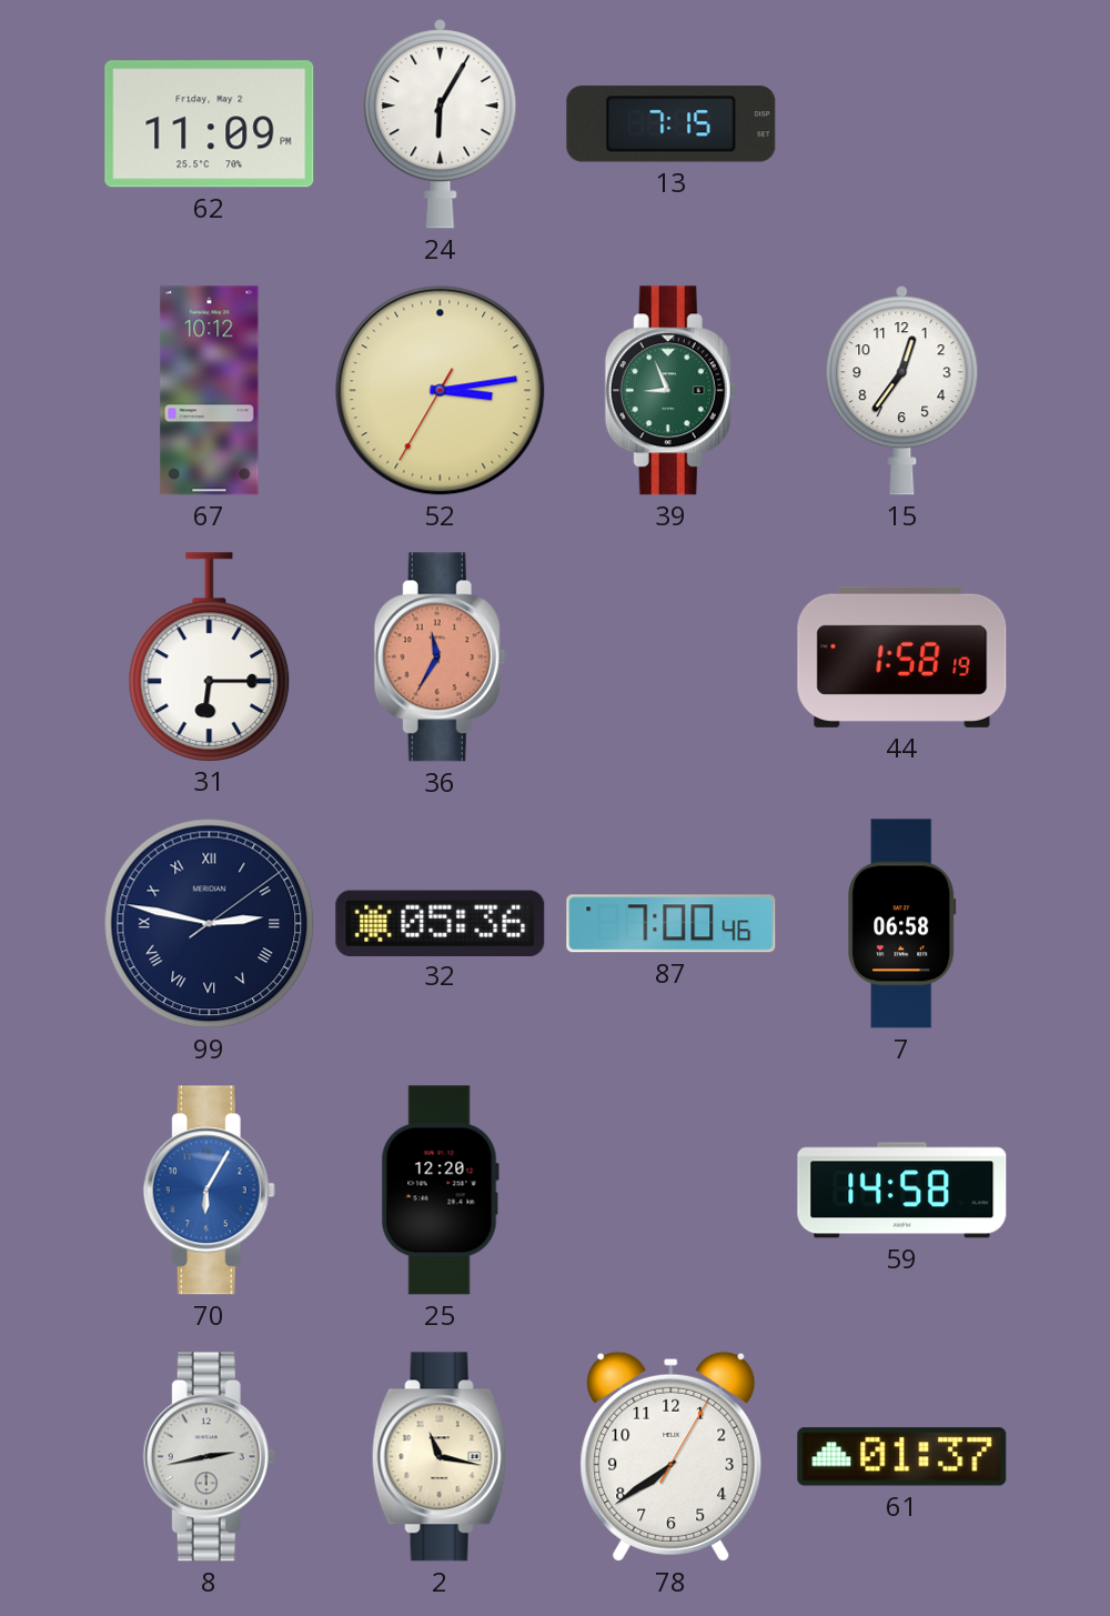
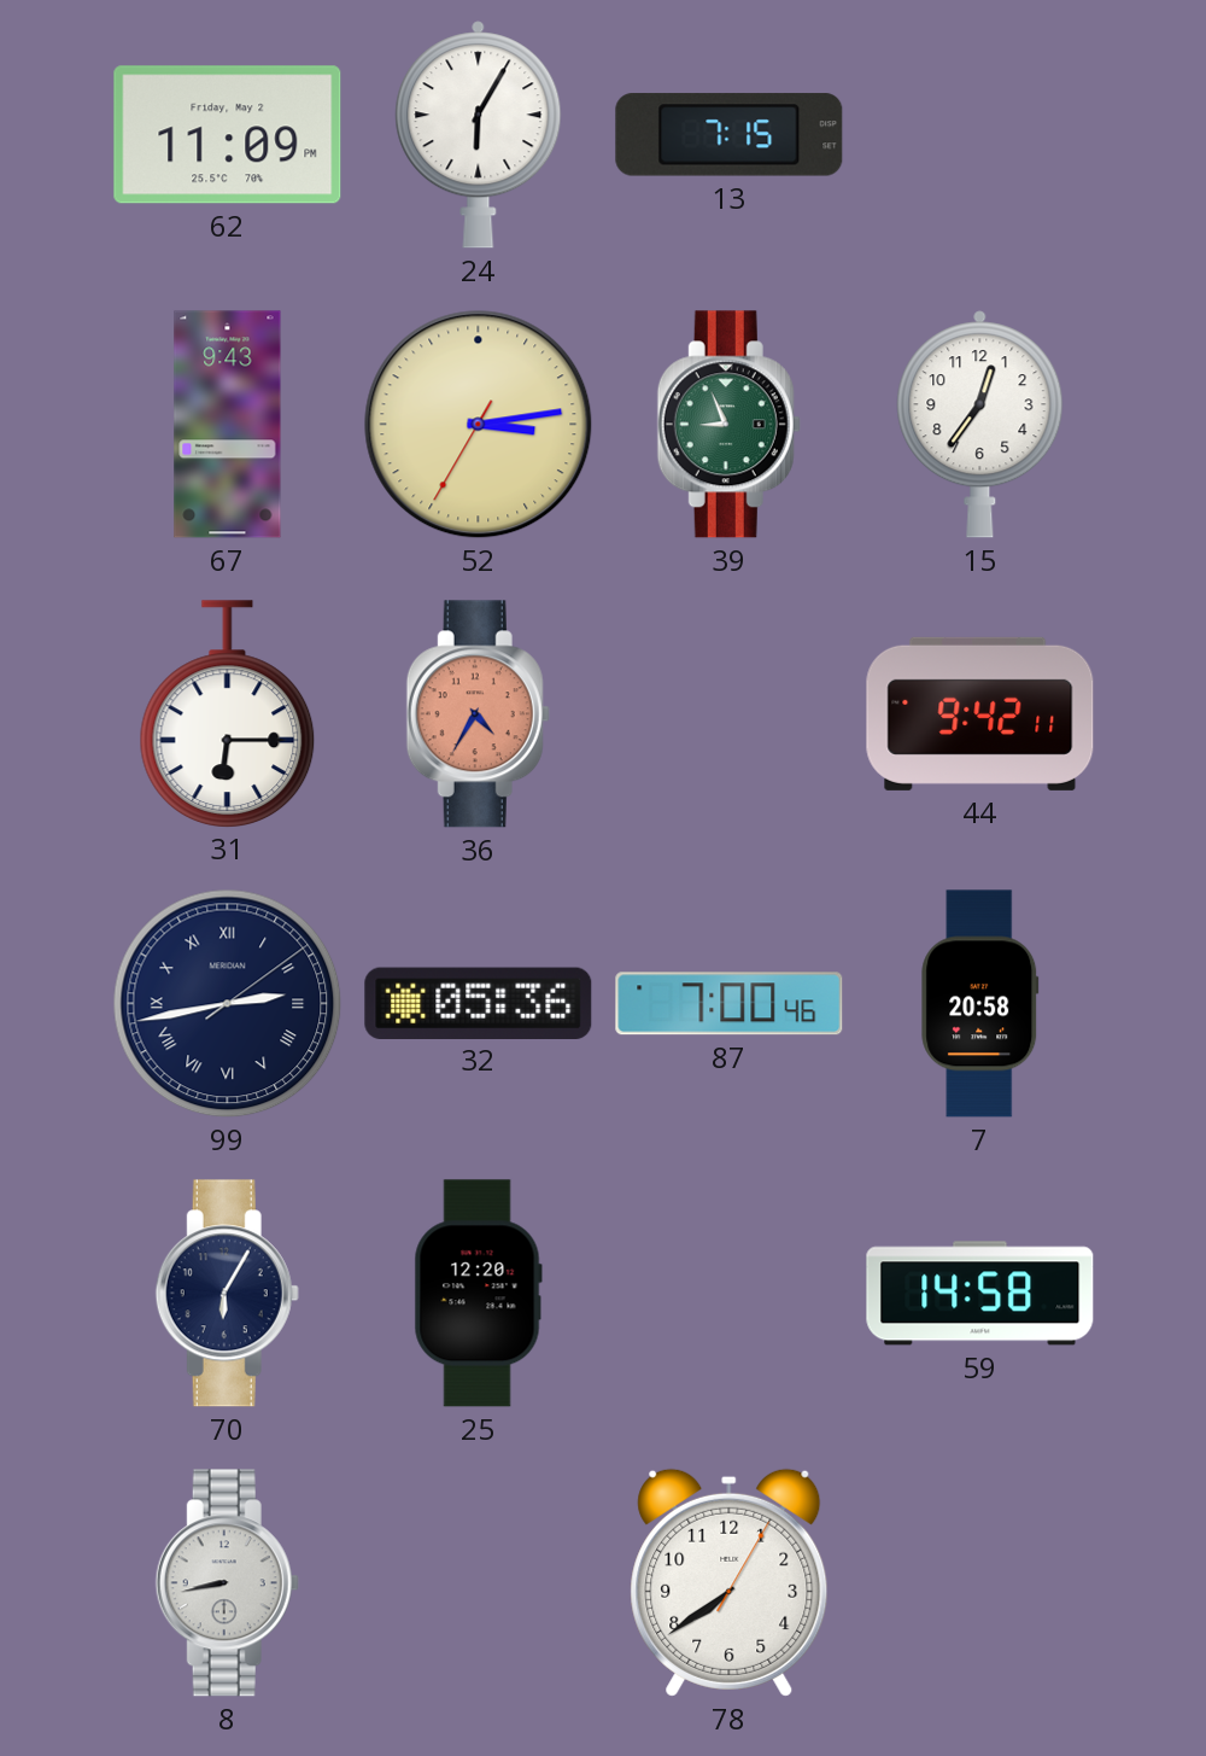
67: 10:12 -> 9:43
36: 11:35 -> 4:35
44: 1:58 -> 9:42
99: 2:47 -> 2:43
7: 06:58 -> 20:58
70 dial: blue -> navy
8: 2:43 -> 8:43
2: 11:17 -> none
61: 01:37 -> none
